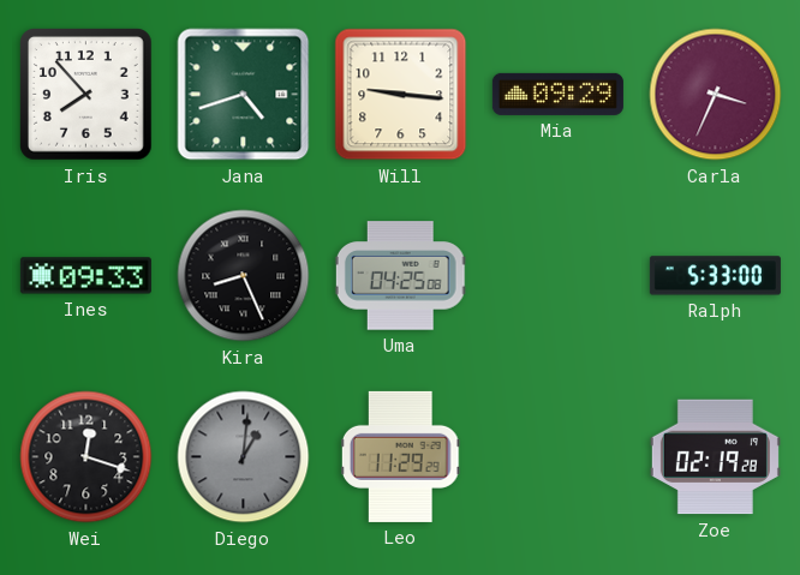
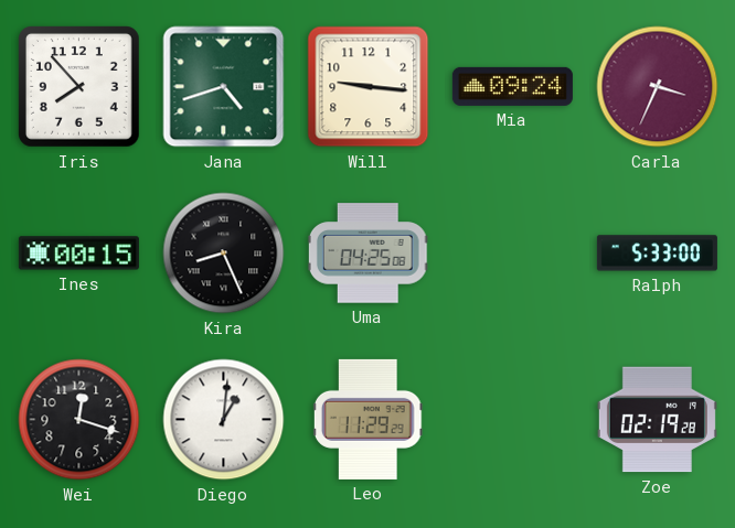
Mia: 09:29 -> 09:24
Ines: 09:33 -> 00:15
Diego dial: grey -> white
